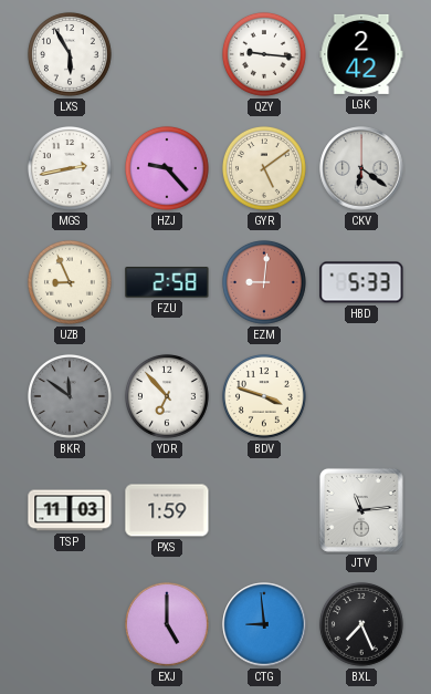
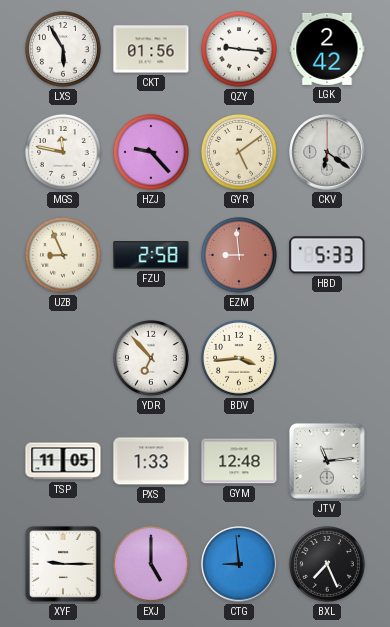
CKT: none -> 01:56
MGS: 2:43 -> 11:47
EZM: 9:01 -> 8:59
BKR: 11:51 -> none
BDV: 3:48 -> 3:44
TSP: 11:03 -> 11:05
PXS: 1:59 -> 1:33
GYM: none -> 12:48
XYF: none -> 9:15
